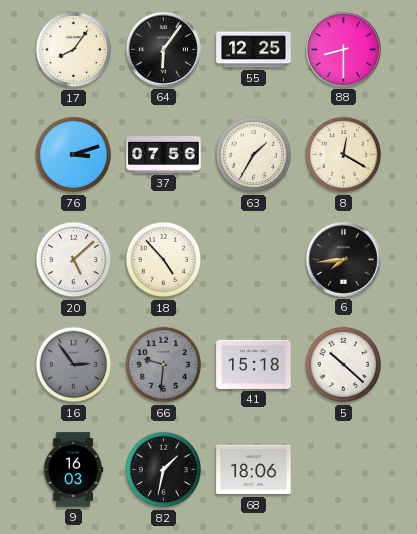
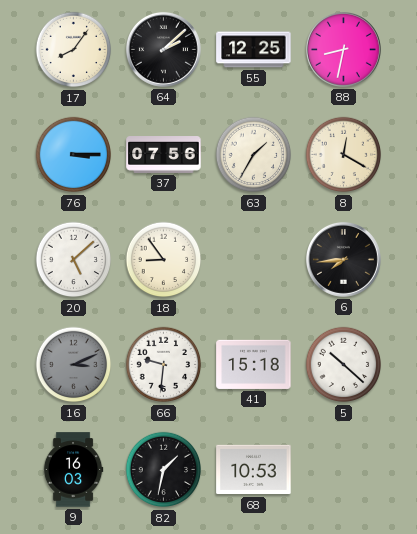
64: 6:06 -> 2:08
88: 8:30 -> 8:32
76: 3:12 -> 3:15
18: 4:53 -> 8:54
16: 2:54 -> 3:11
66 dial: grey -> white
68: 18:06 -> 10:53
